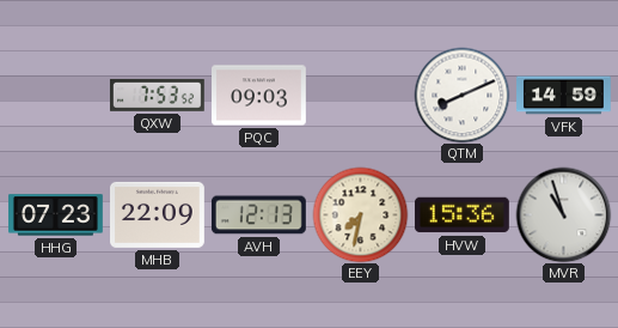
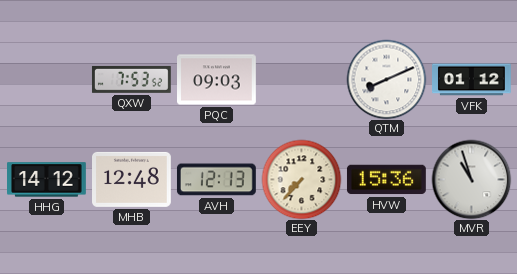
VFK: 14:59 -> 01:12
HHG: 07:23 -> 14:12
MHB: 22:09 -> 12:48
EEY: 7:32 -> 7:37
